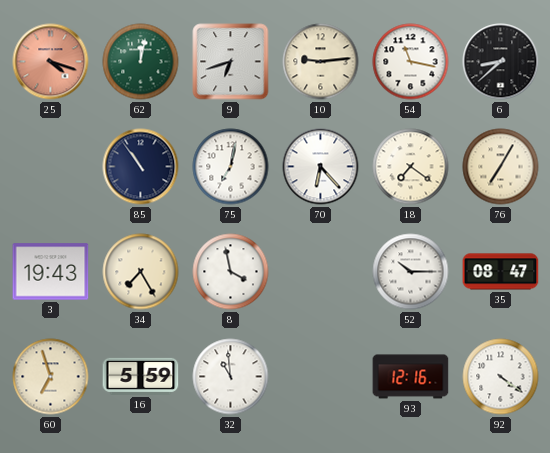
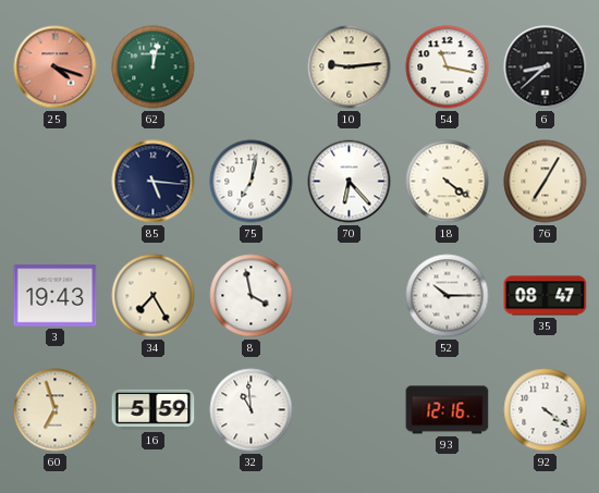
9: 6:42 -> none
85: 10:54 -> 5:16
18: 7:21 -> 4:21
